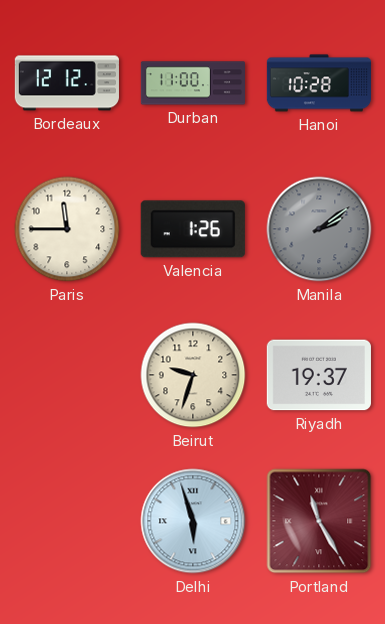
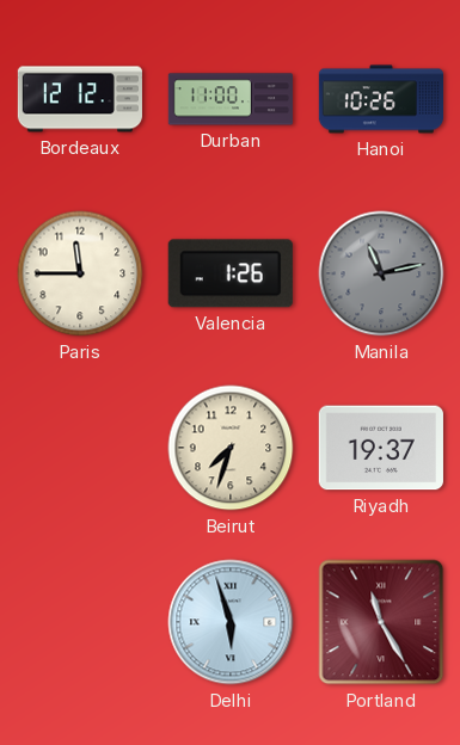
Hanoi: 10:28 -> 10:26
Manila: 2:09 -> 11:13
Beirut: 9:33 -> 7:33
